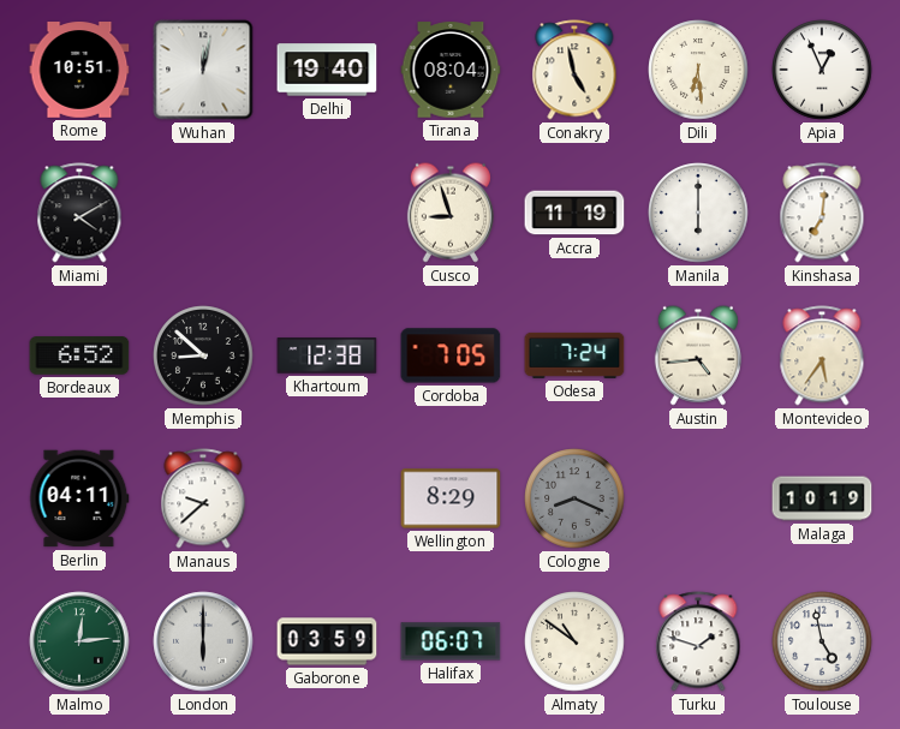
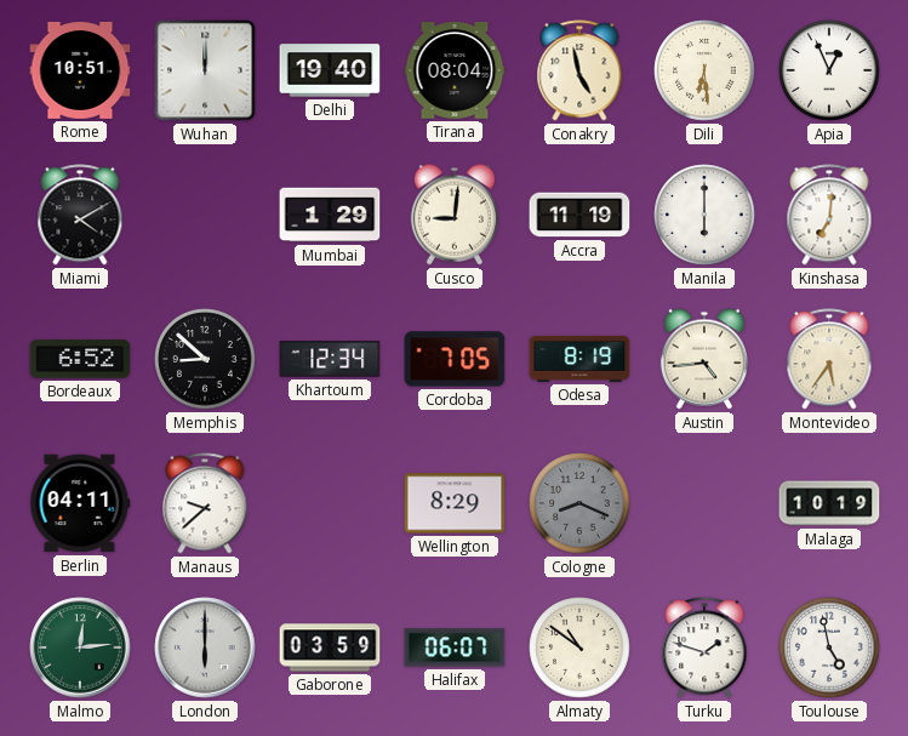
Wuhan: 12:02 -> 12:00
Mumbai: none -> 1:29
Cusco: 8:57 -> 9:01
Khartoum: 12:38 -> 12:34
Odesa: 7:24 -> 8:19
